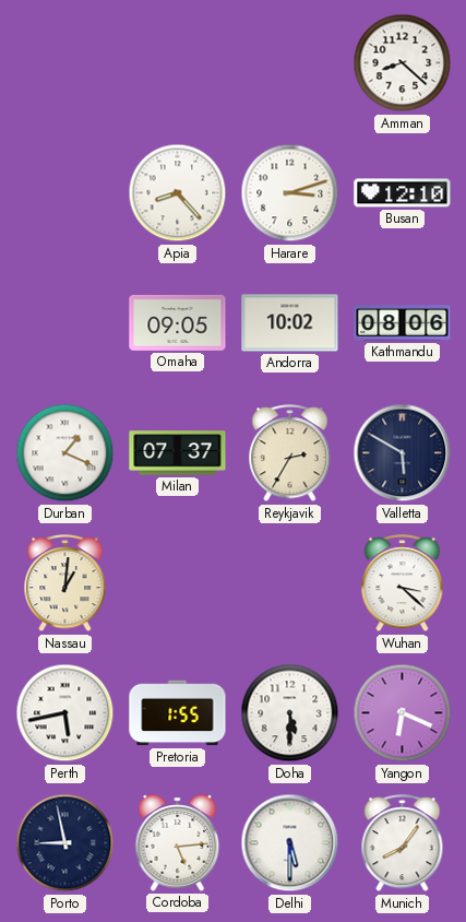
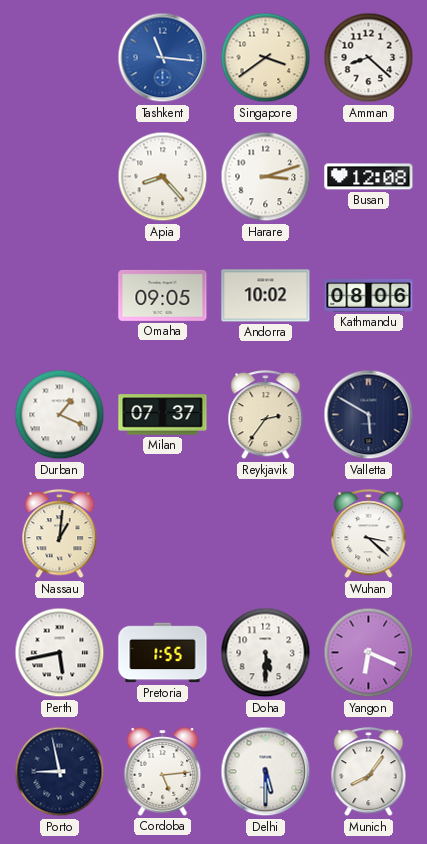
Tashkent: none -> 11:16
Singapore: none -> 3:39
Busan: 12:10 -> 12:08
Reykjavik: 2:35 -> 2:36
